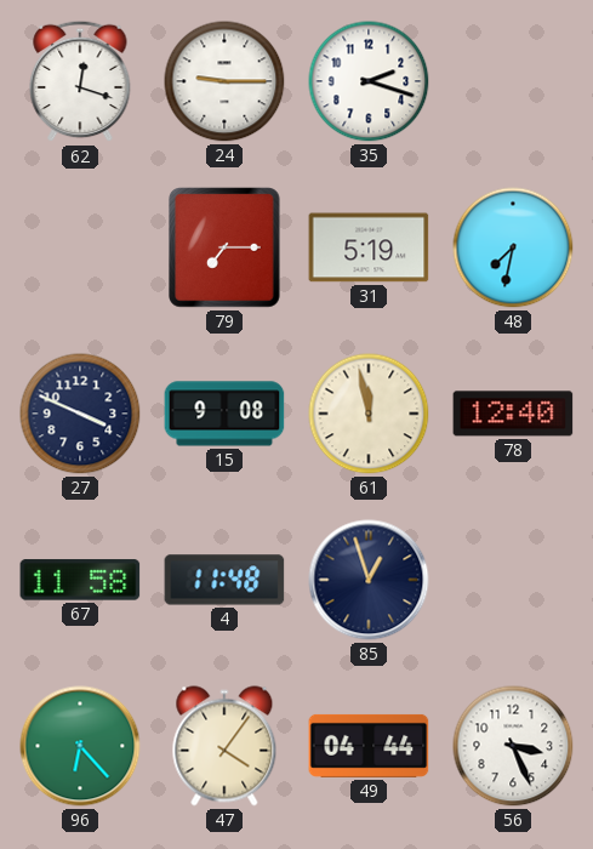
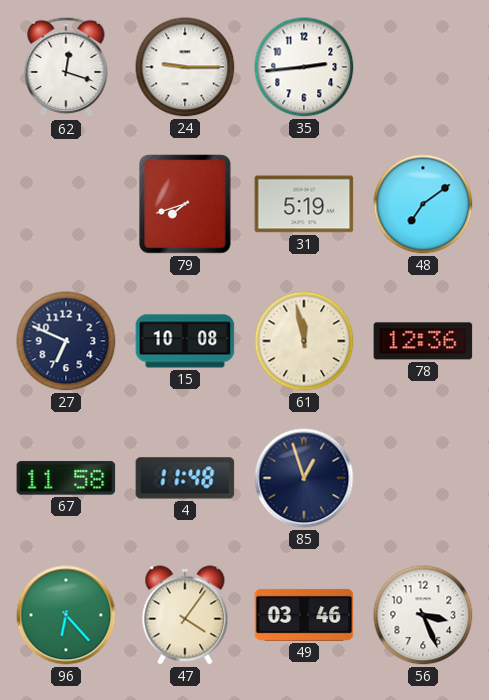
35: 2:18 -> 2:44
79: 7:15 -> 7:42
48: 7:32 -> 7:09
27: 3:49 -> 6:49
15: 9:08 -> 10:08
78: 12:40 -> 12:36
49: 04:44 -> 03:46
